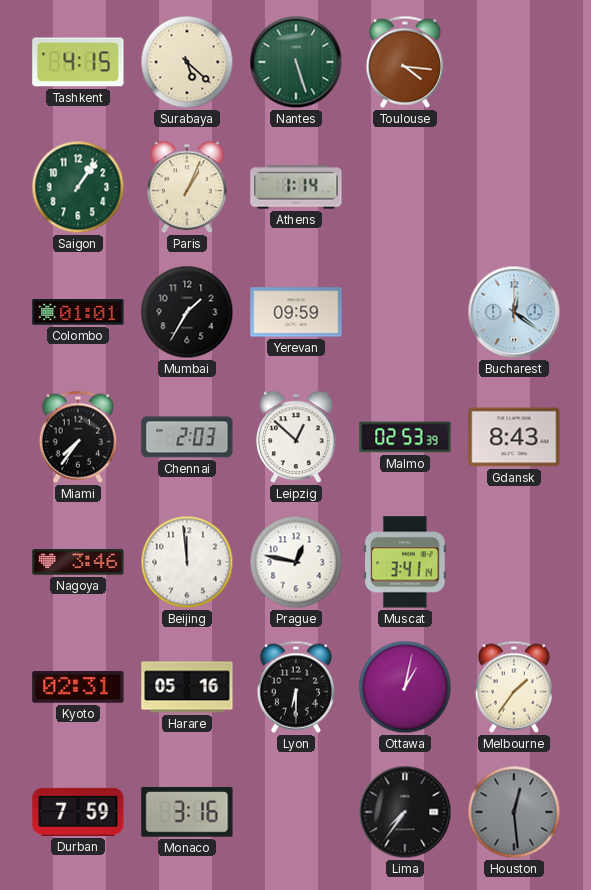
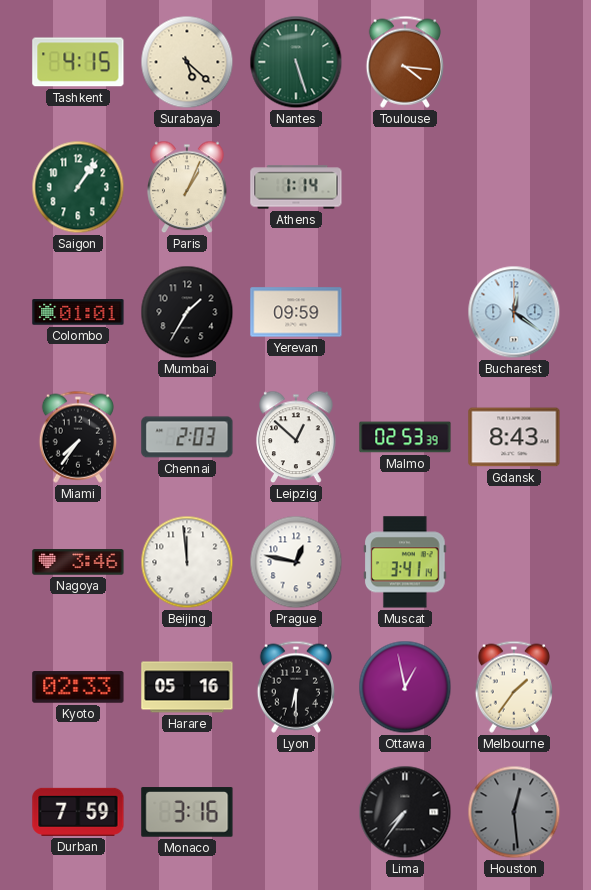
Kyoto: 02:31 -> 02:33
Ottawa: 1:02 -> 12:58
